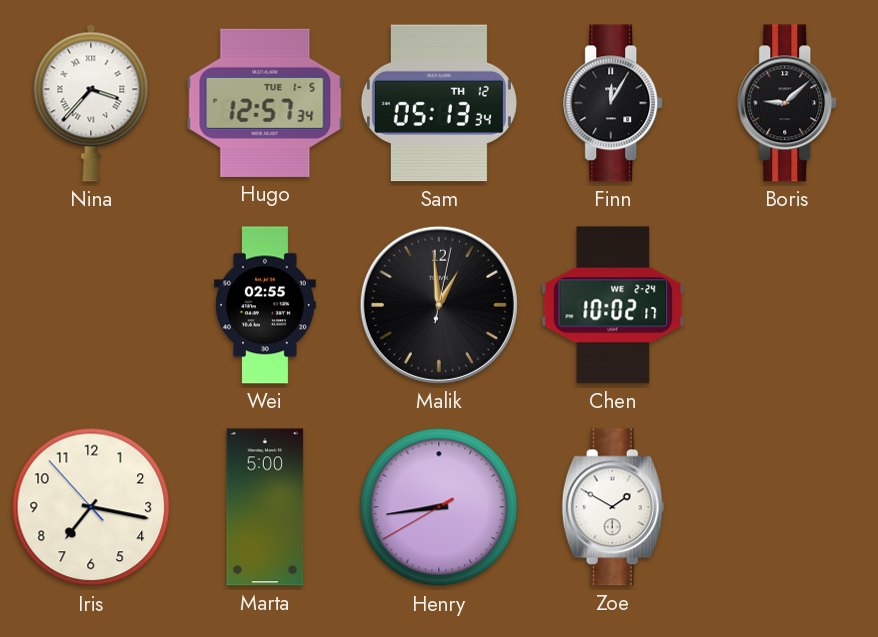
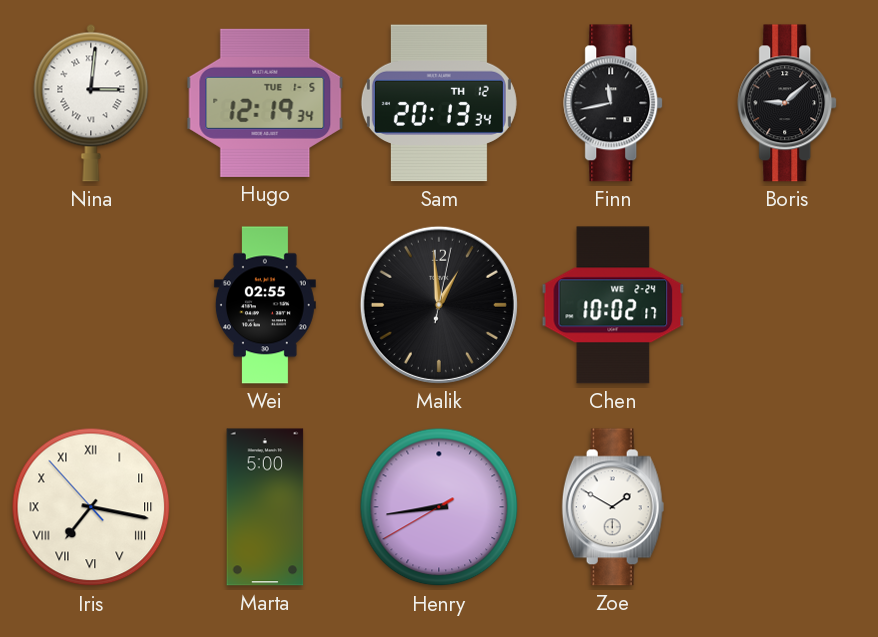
Nina: 3:37 -> 3:01
Hugo: 12:57 -> 12:19
Sam: 05:13 -> 20:13
Finn: 12:05 -> 11:43
Iris numerals: Arabic -> Roman
